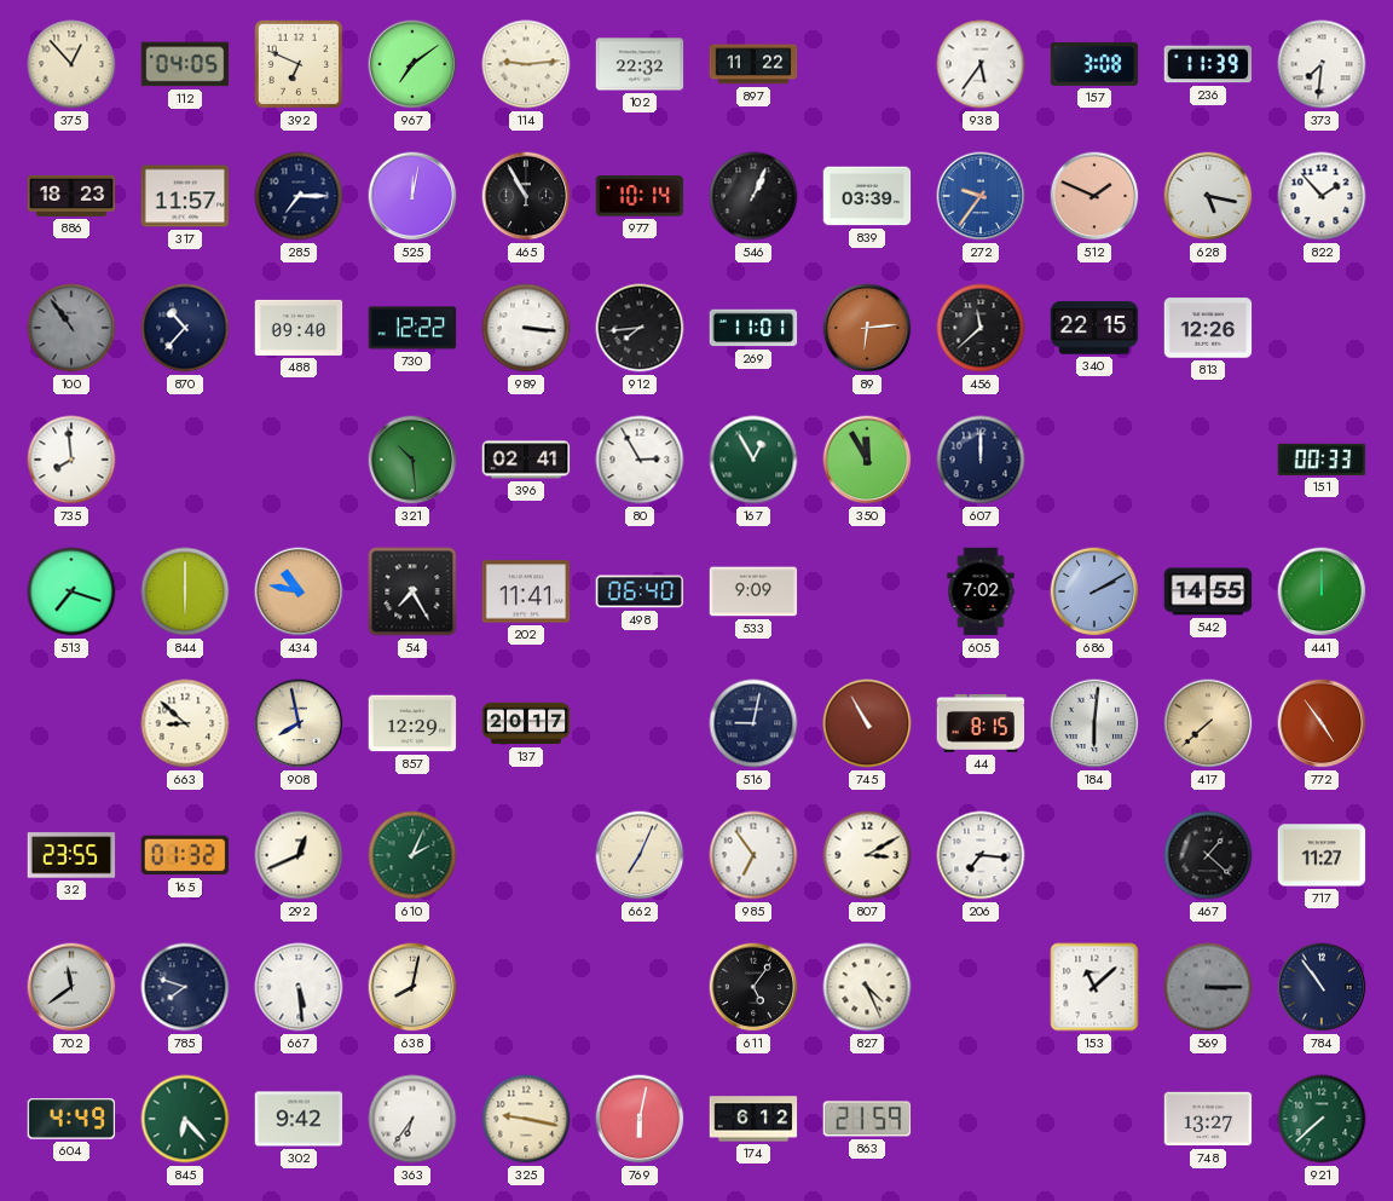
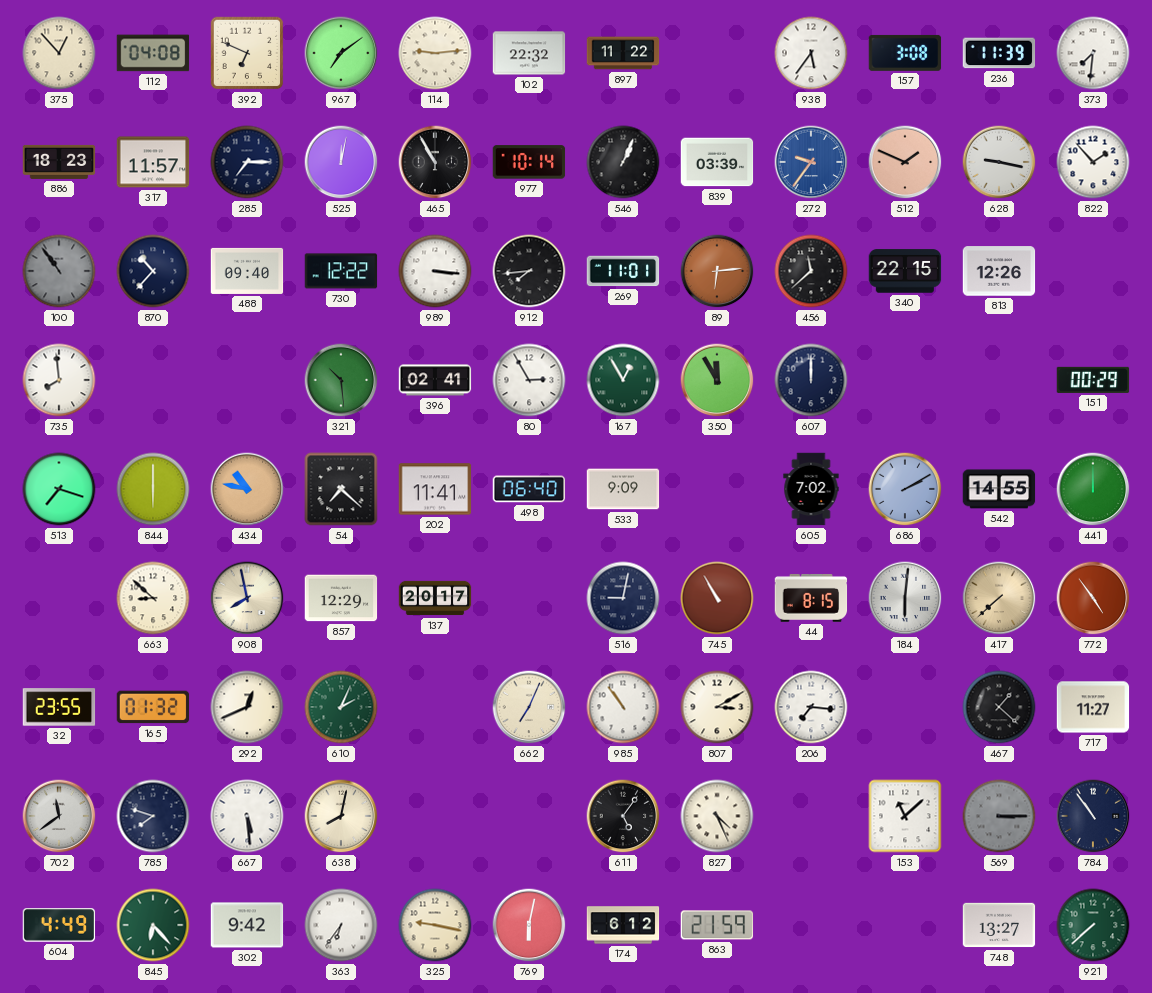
112: 04:05 -> 04:08
628: 5:17 -> 9:17
151: 00:33 -> 00:29
54: 7:25 -> 7:22
985: 6:54 -> 10:54
